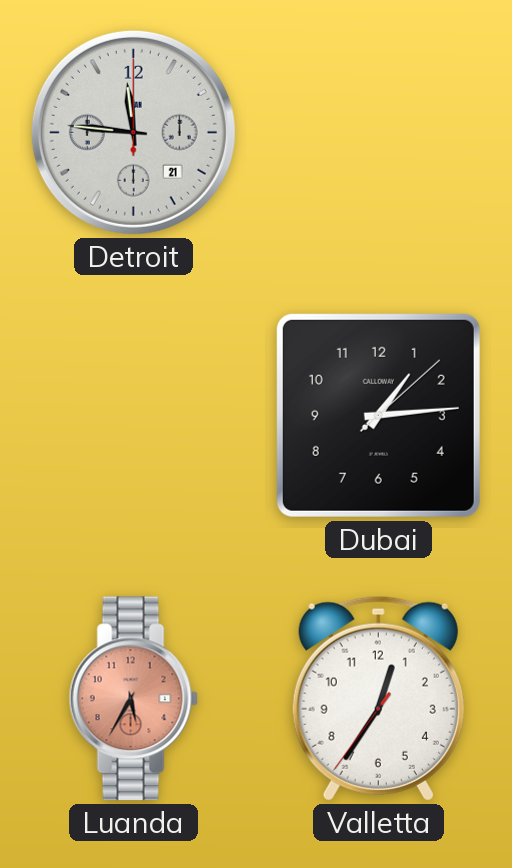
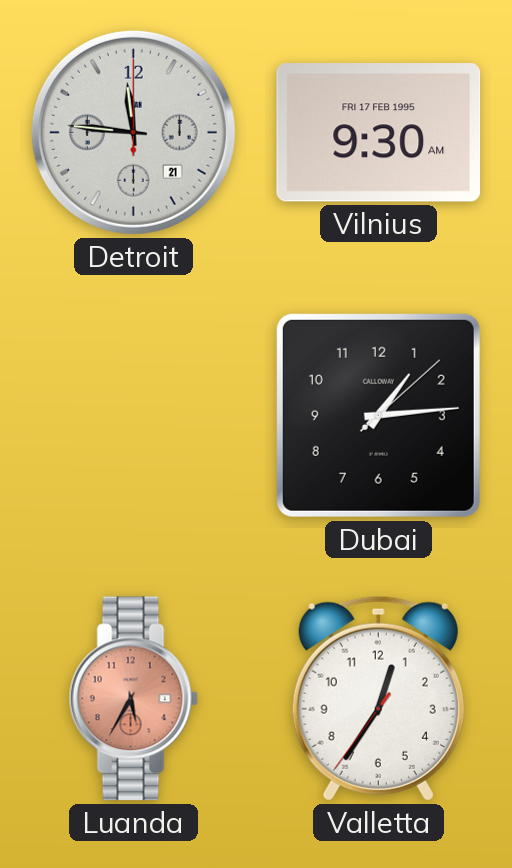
Vilnius: none -> 9:30
